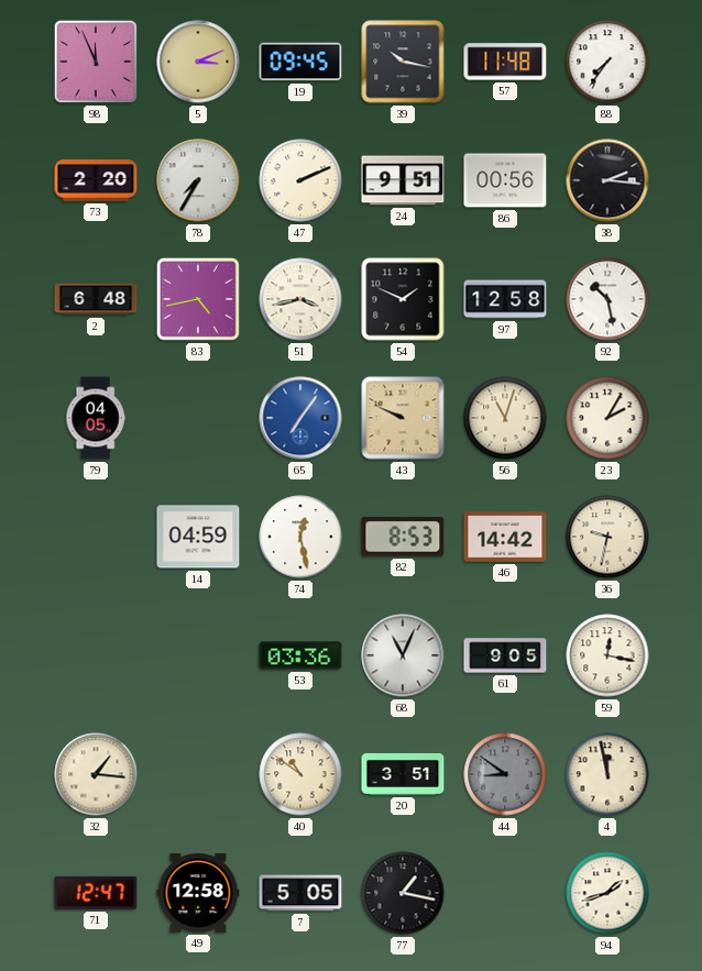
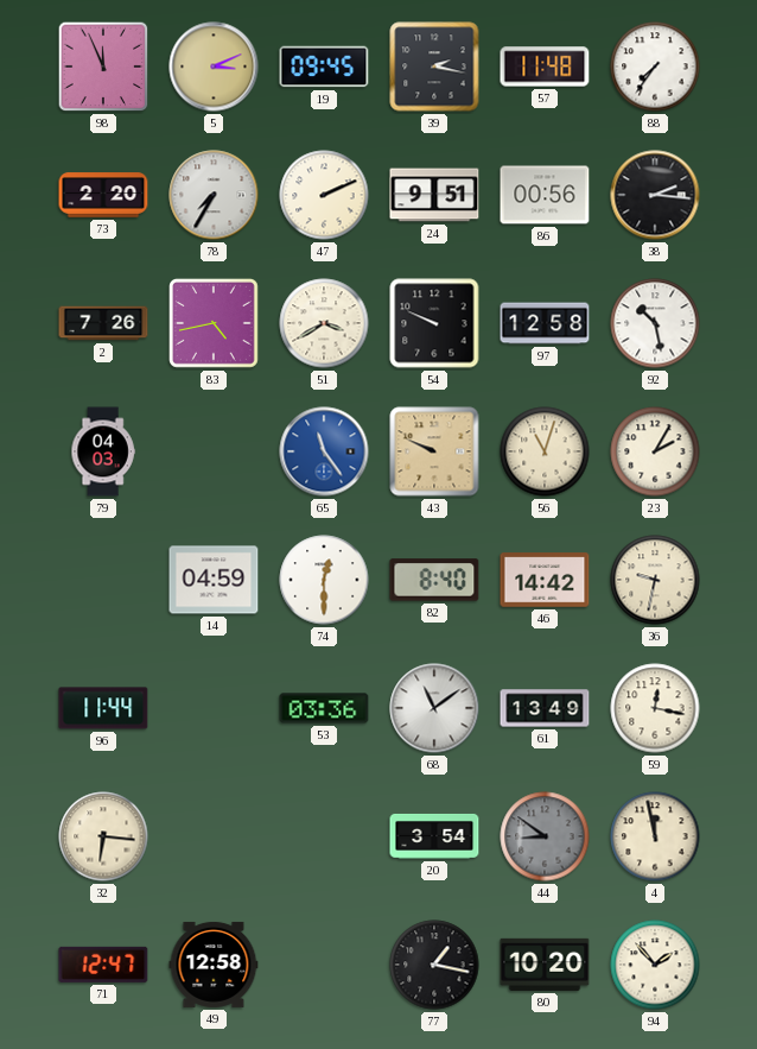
39: 10:17 -> 2:17
2: 6:48 -> 7:26
51: 3:43 -> 3:40
54: 1:49 -> 9:49
79: 04:05 -> 04:03
65: 7:06 -> 11:24
74: 12:28 -> 12:30
82: 8:53 -> 8:40
96: none -> 11:44
68: 11:04 -> 11:09
61: 9:05 -> 13:49
32: 1:16 -> 6:16
40: 10:51 -> none
20: 3:51 -> 3:54
7: 5:05 -> none
80: none -> 10:20
94: 1:42 -> 1:53
